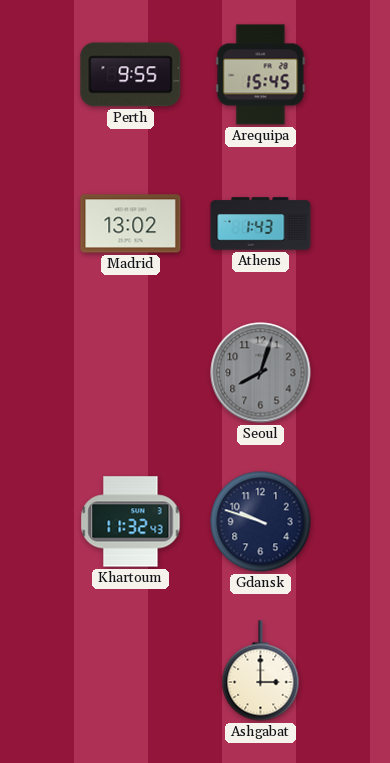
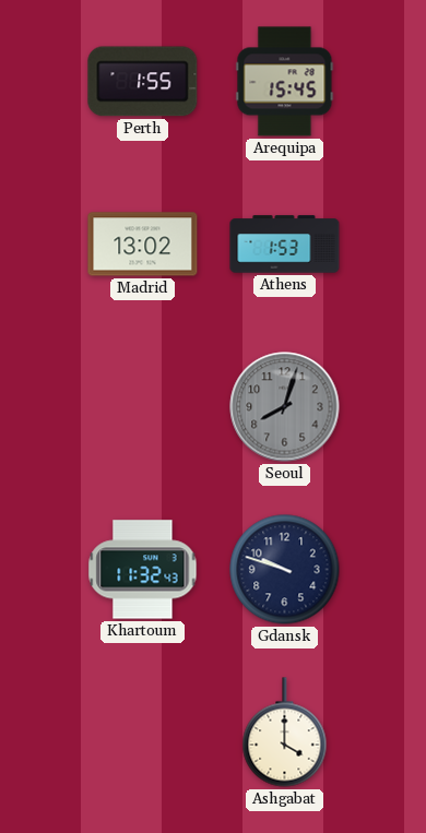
Perth: 9:55 -> 1:55
Athens: 1:43 -> 1:53
Ashgabat: 3:00 -> 4:00
